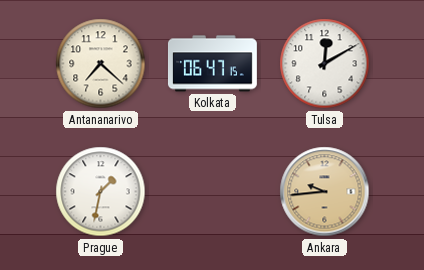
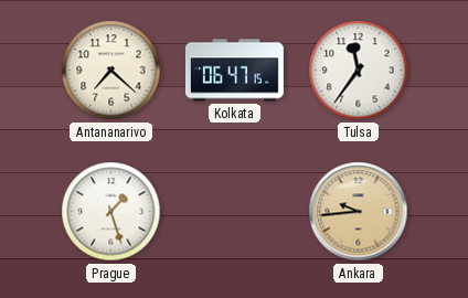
Tulsa: 12:10 -> 11:36
Prague: 1:32 -> 1:27
